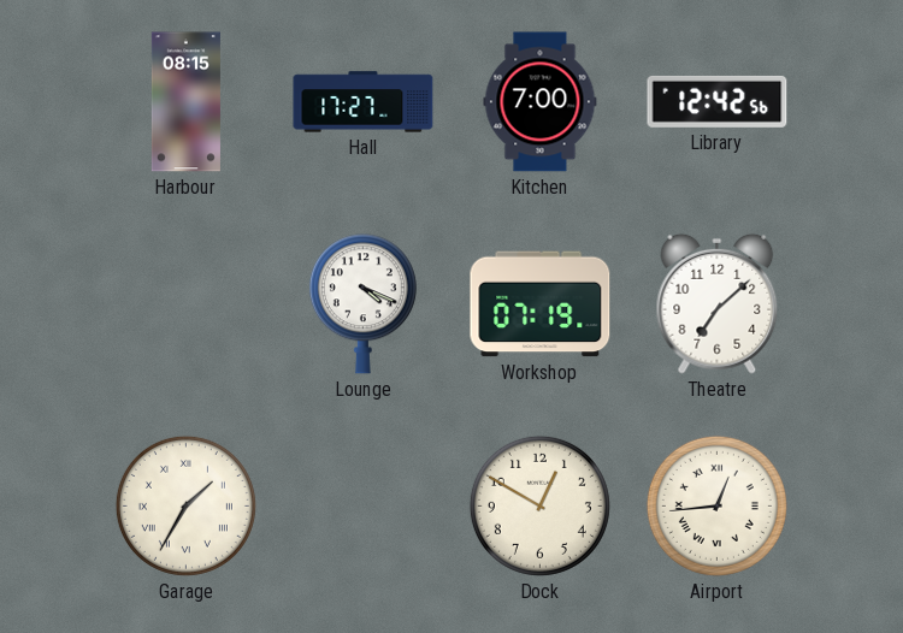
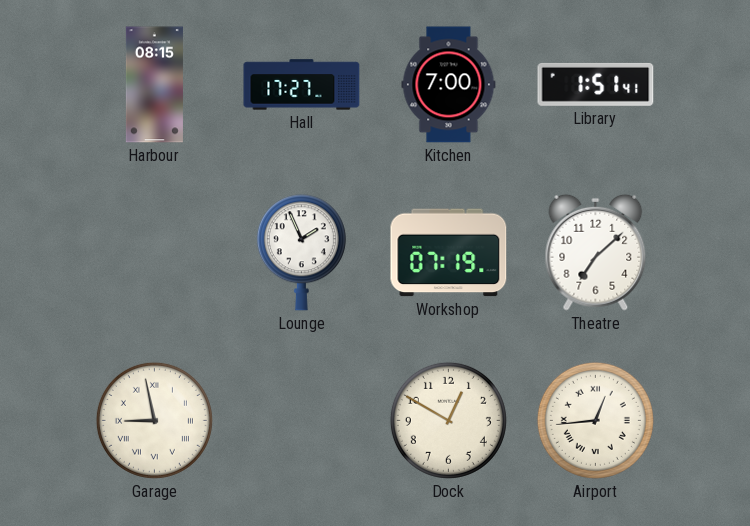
Library: 12:42 -> 1:51
Lounge: 4:19 -> 1:56
Garage: 1:35 -> 8:58
